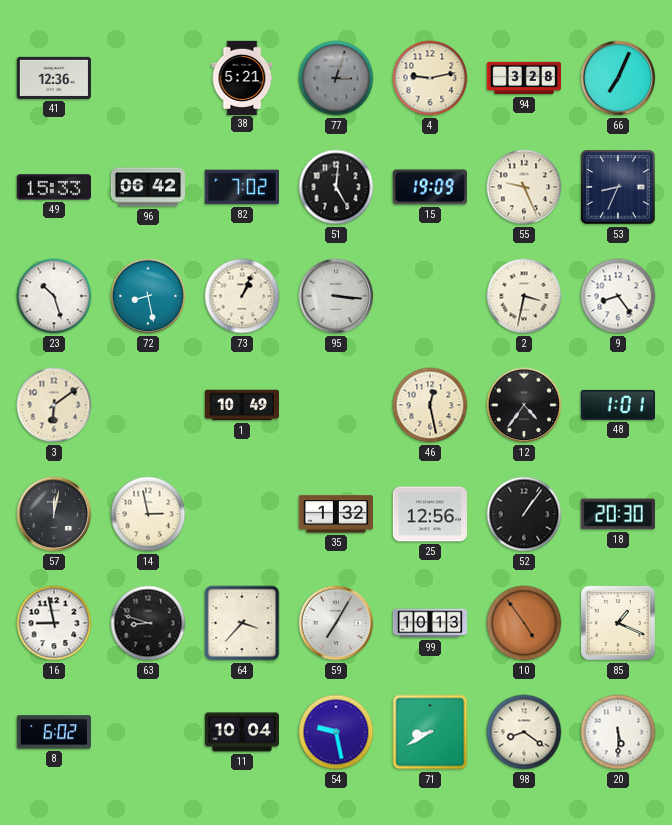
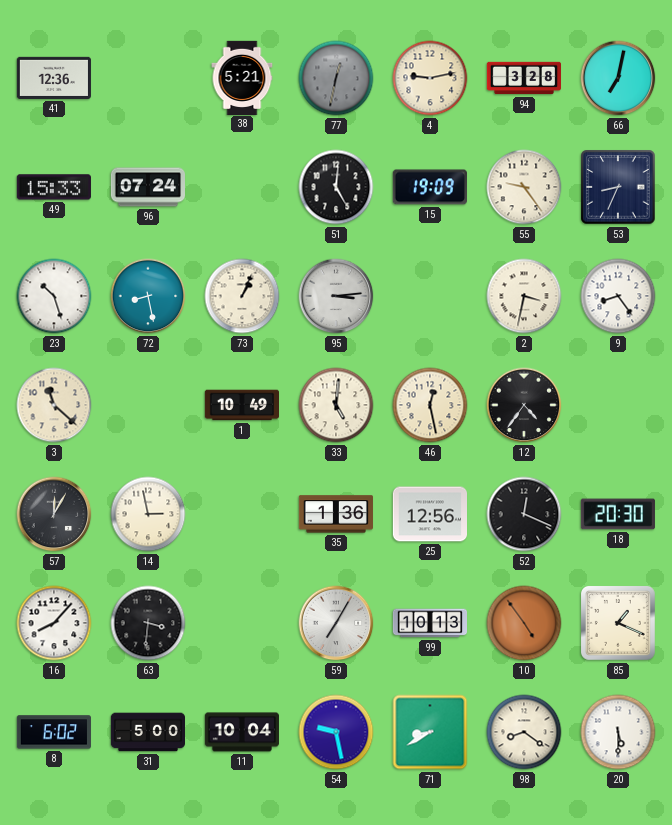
77: 3:03 -> 12:32
66: 7:04 -> 7:02
96: 06:42 -> 07:24
82: 7:02 -> none
55: 9:26 -> 9:24
95: 3:16 -> 3:14
3: 6:09 -> 11:22
33: none -> 5:01
48: 1:01 -> none
57: 12:02 -> 12:05
35: 1:32 -> 1:36
52: 1:06 -> 12:19
16: 8:58 -> 8:07
63: 8:48 -> 3:31
64: 3:37 -> none
31: none -> 5:00
